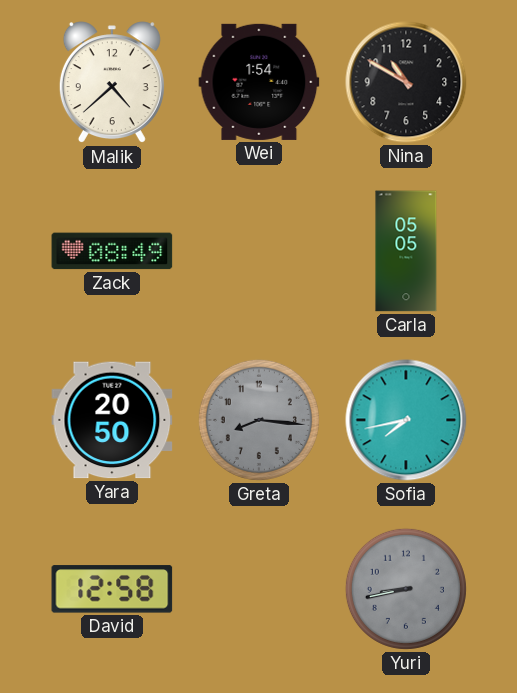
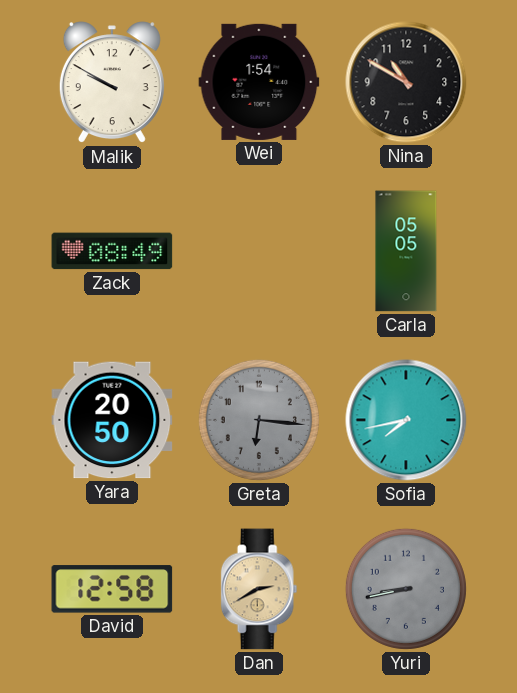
Malik: 4:38 -> 9:50
Greta: 8:16 -> 6:16
Dan: none -> 2:40
